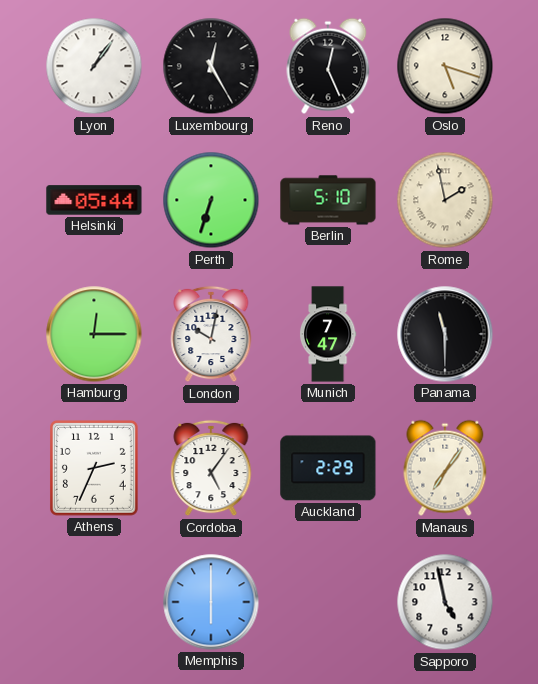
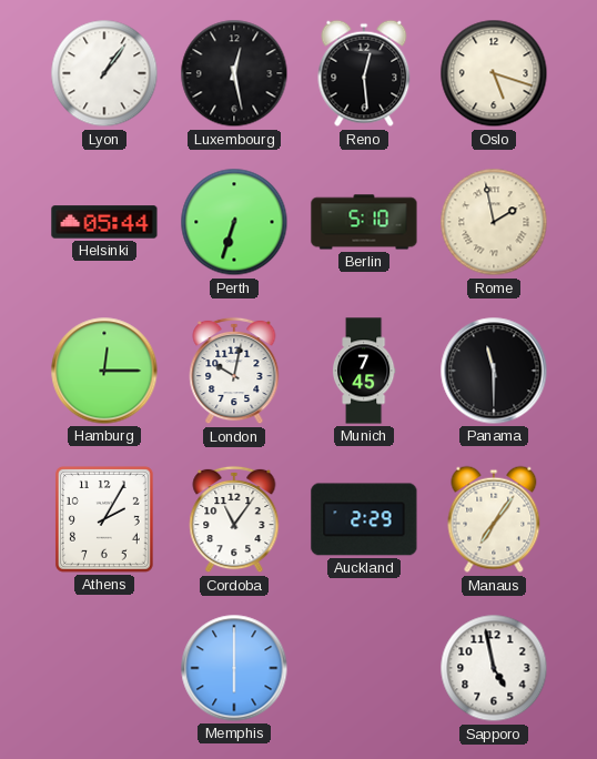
Luxembourg: 12:25 -> 12:28
Reno: 12:26 -> 12:29
Munich: 7:47 -> 7:45
Athens: 2:34 -> 2:05
Cordoba: 5:06 -> 11:06
